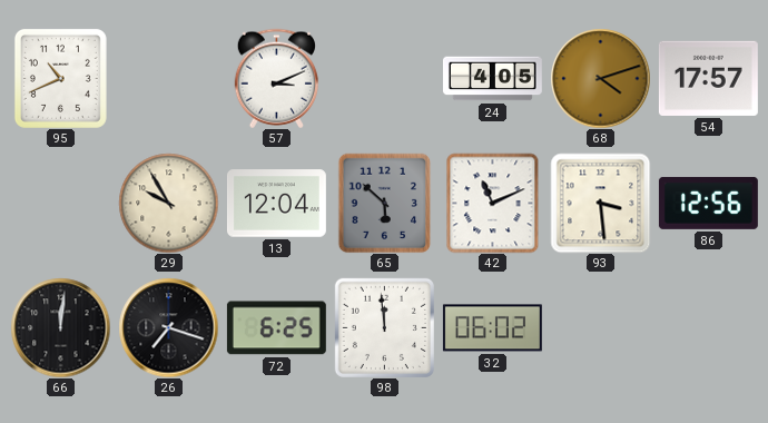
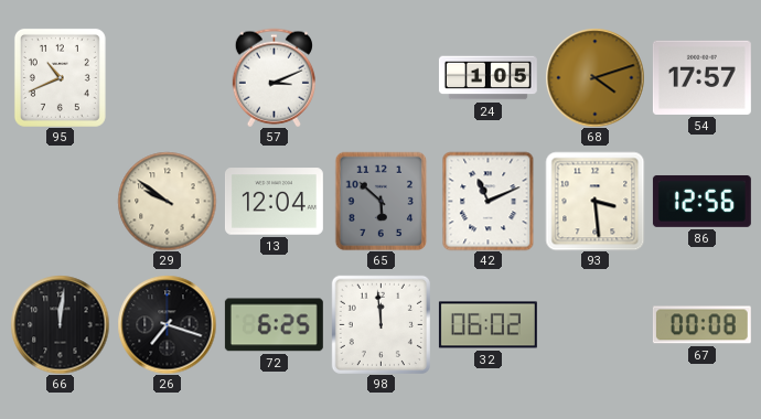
24: 4:05 -> 1:05
29: 9:55 -> 9:51
67: none -> 00:08
